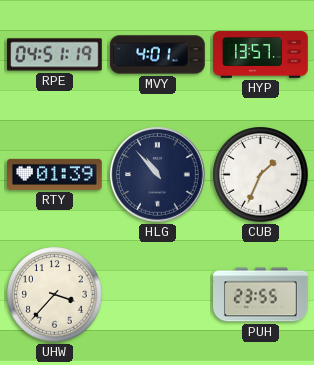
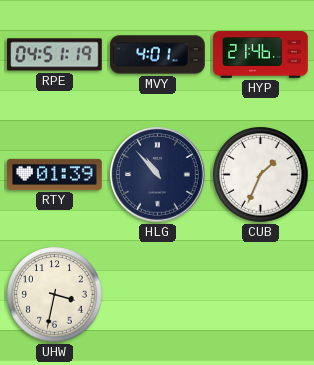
HYP: 13:57 -> 21:46
UHW: 3:37 -> 3:32
PUH: 23:55 -> none
